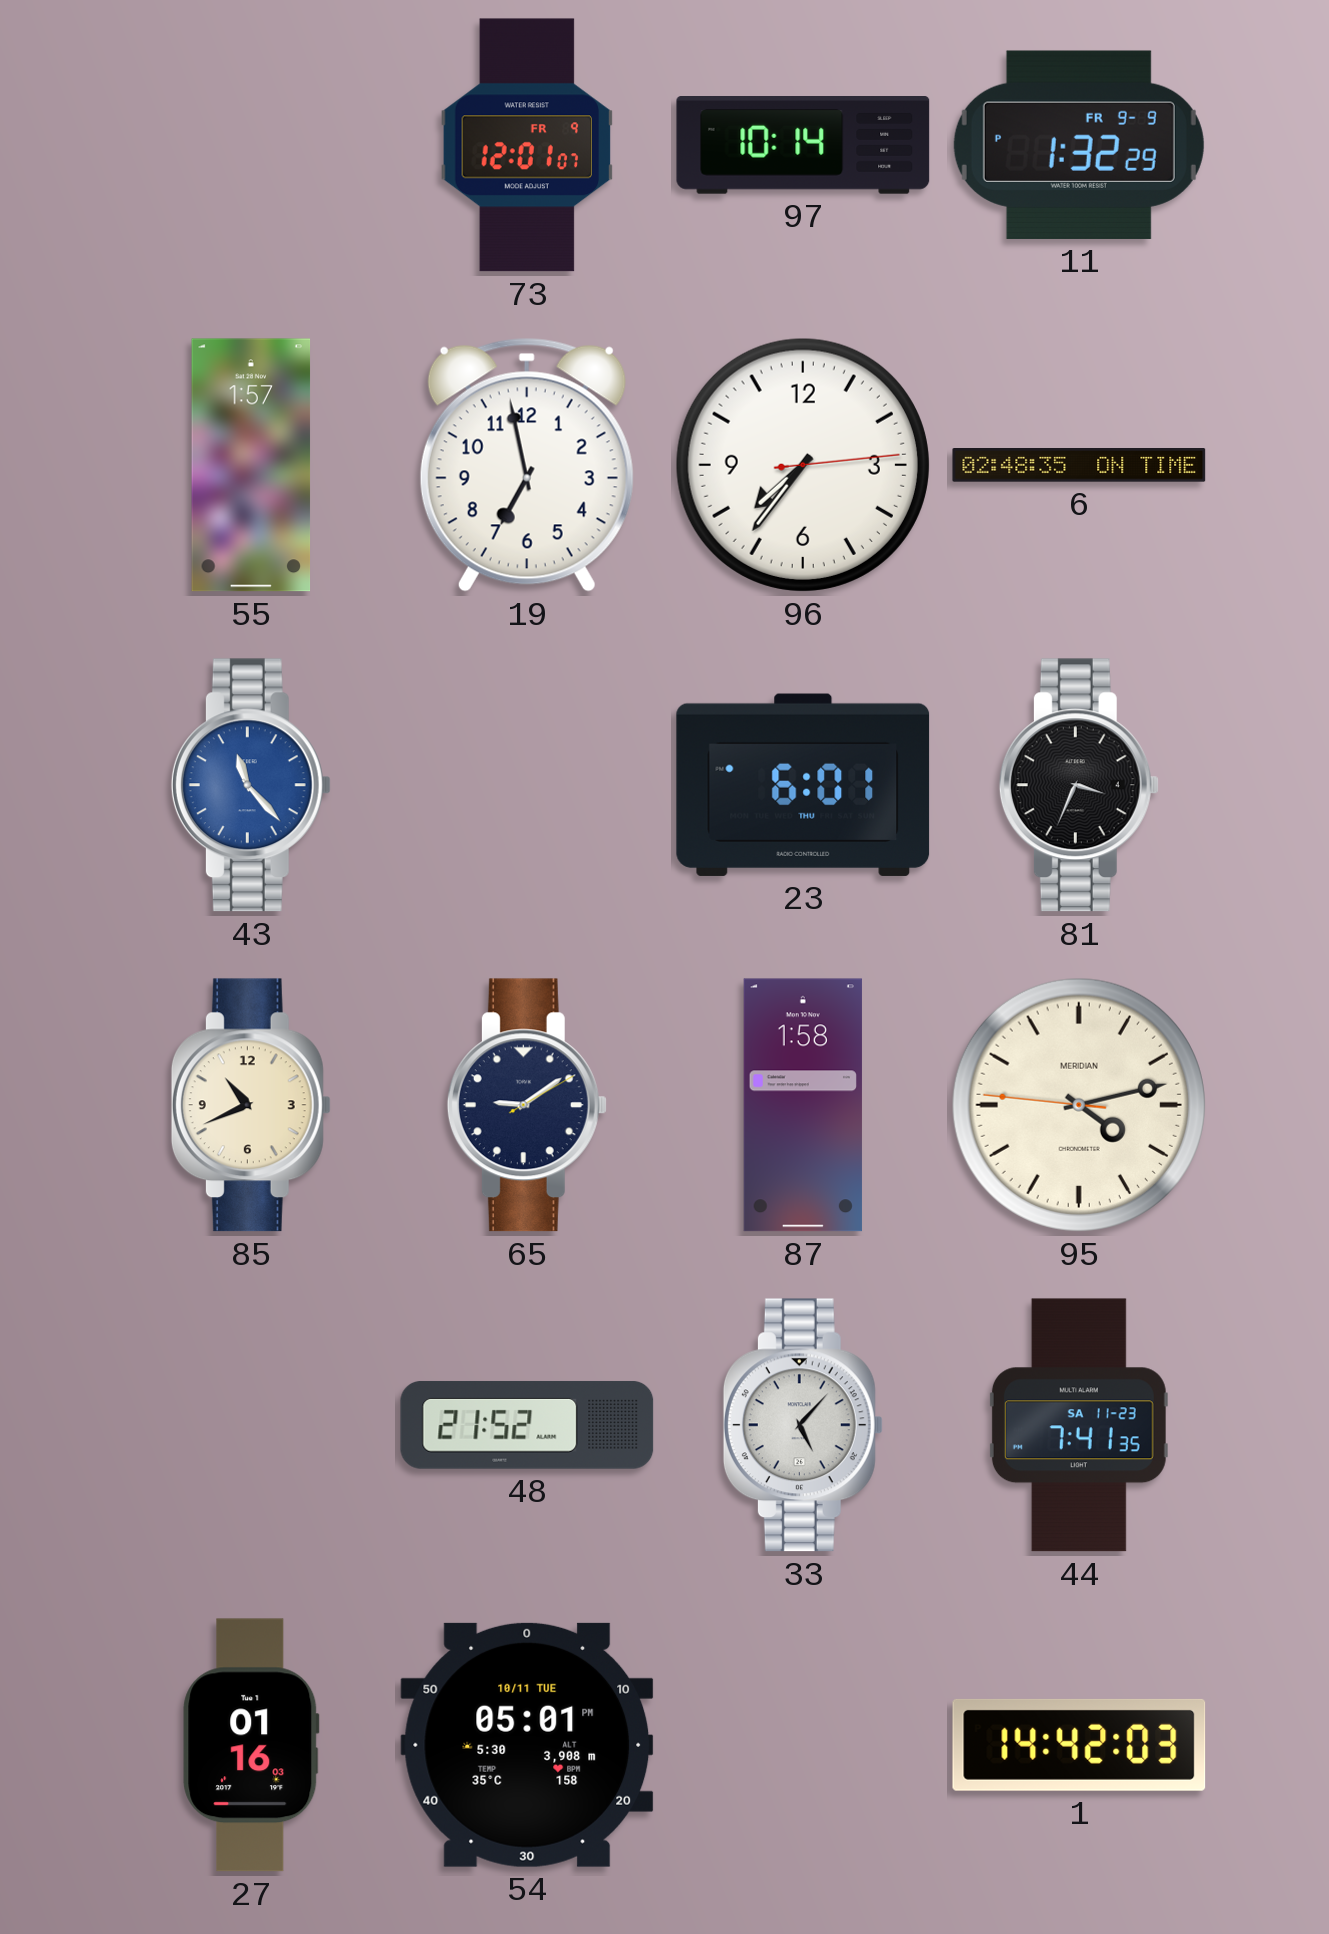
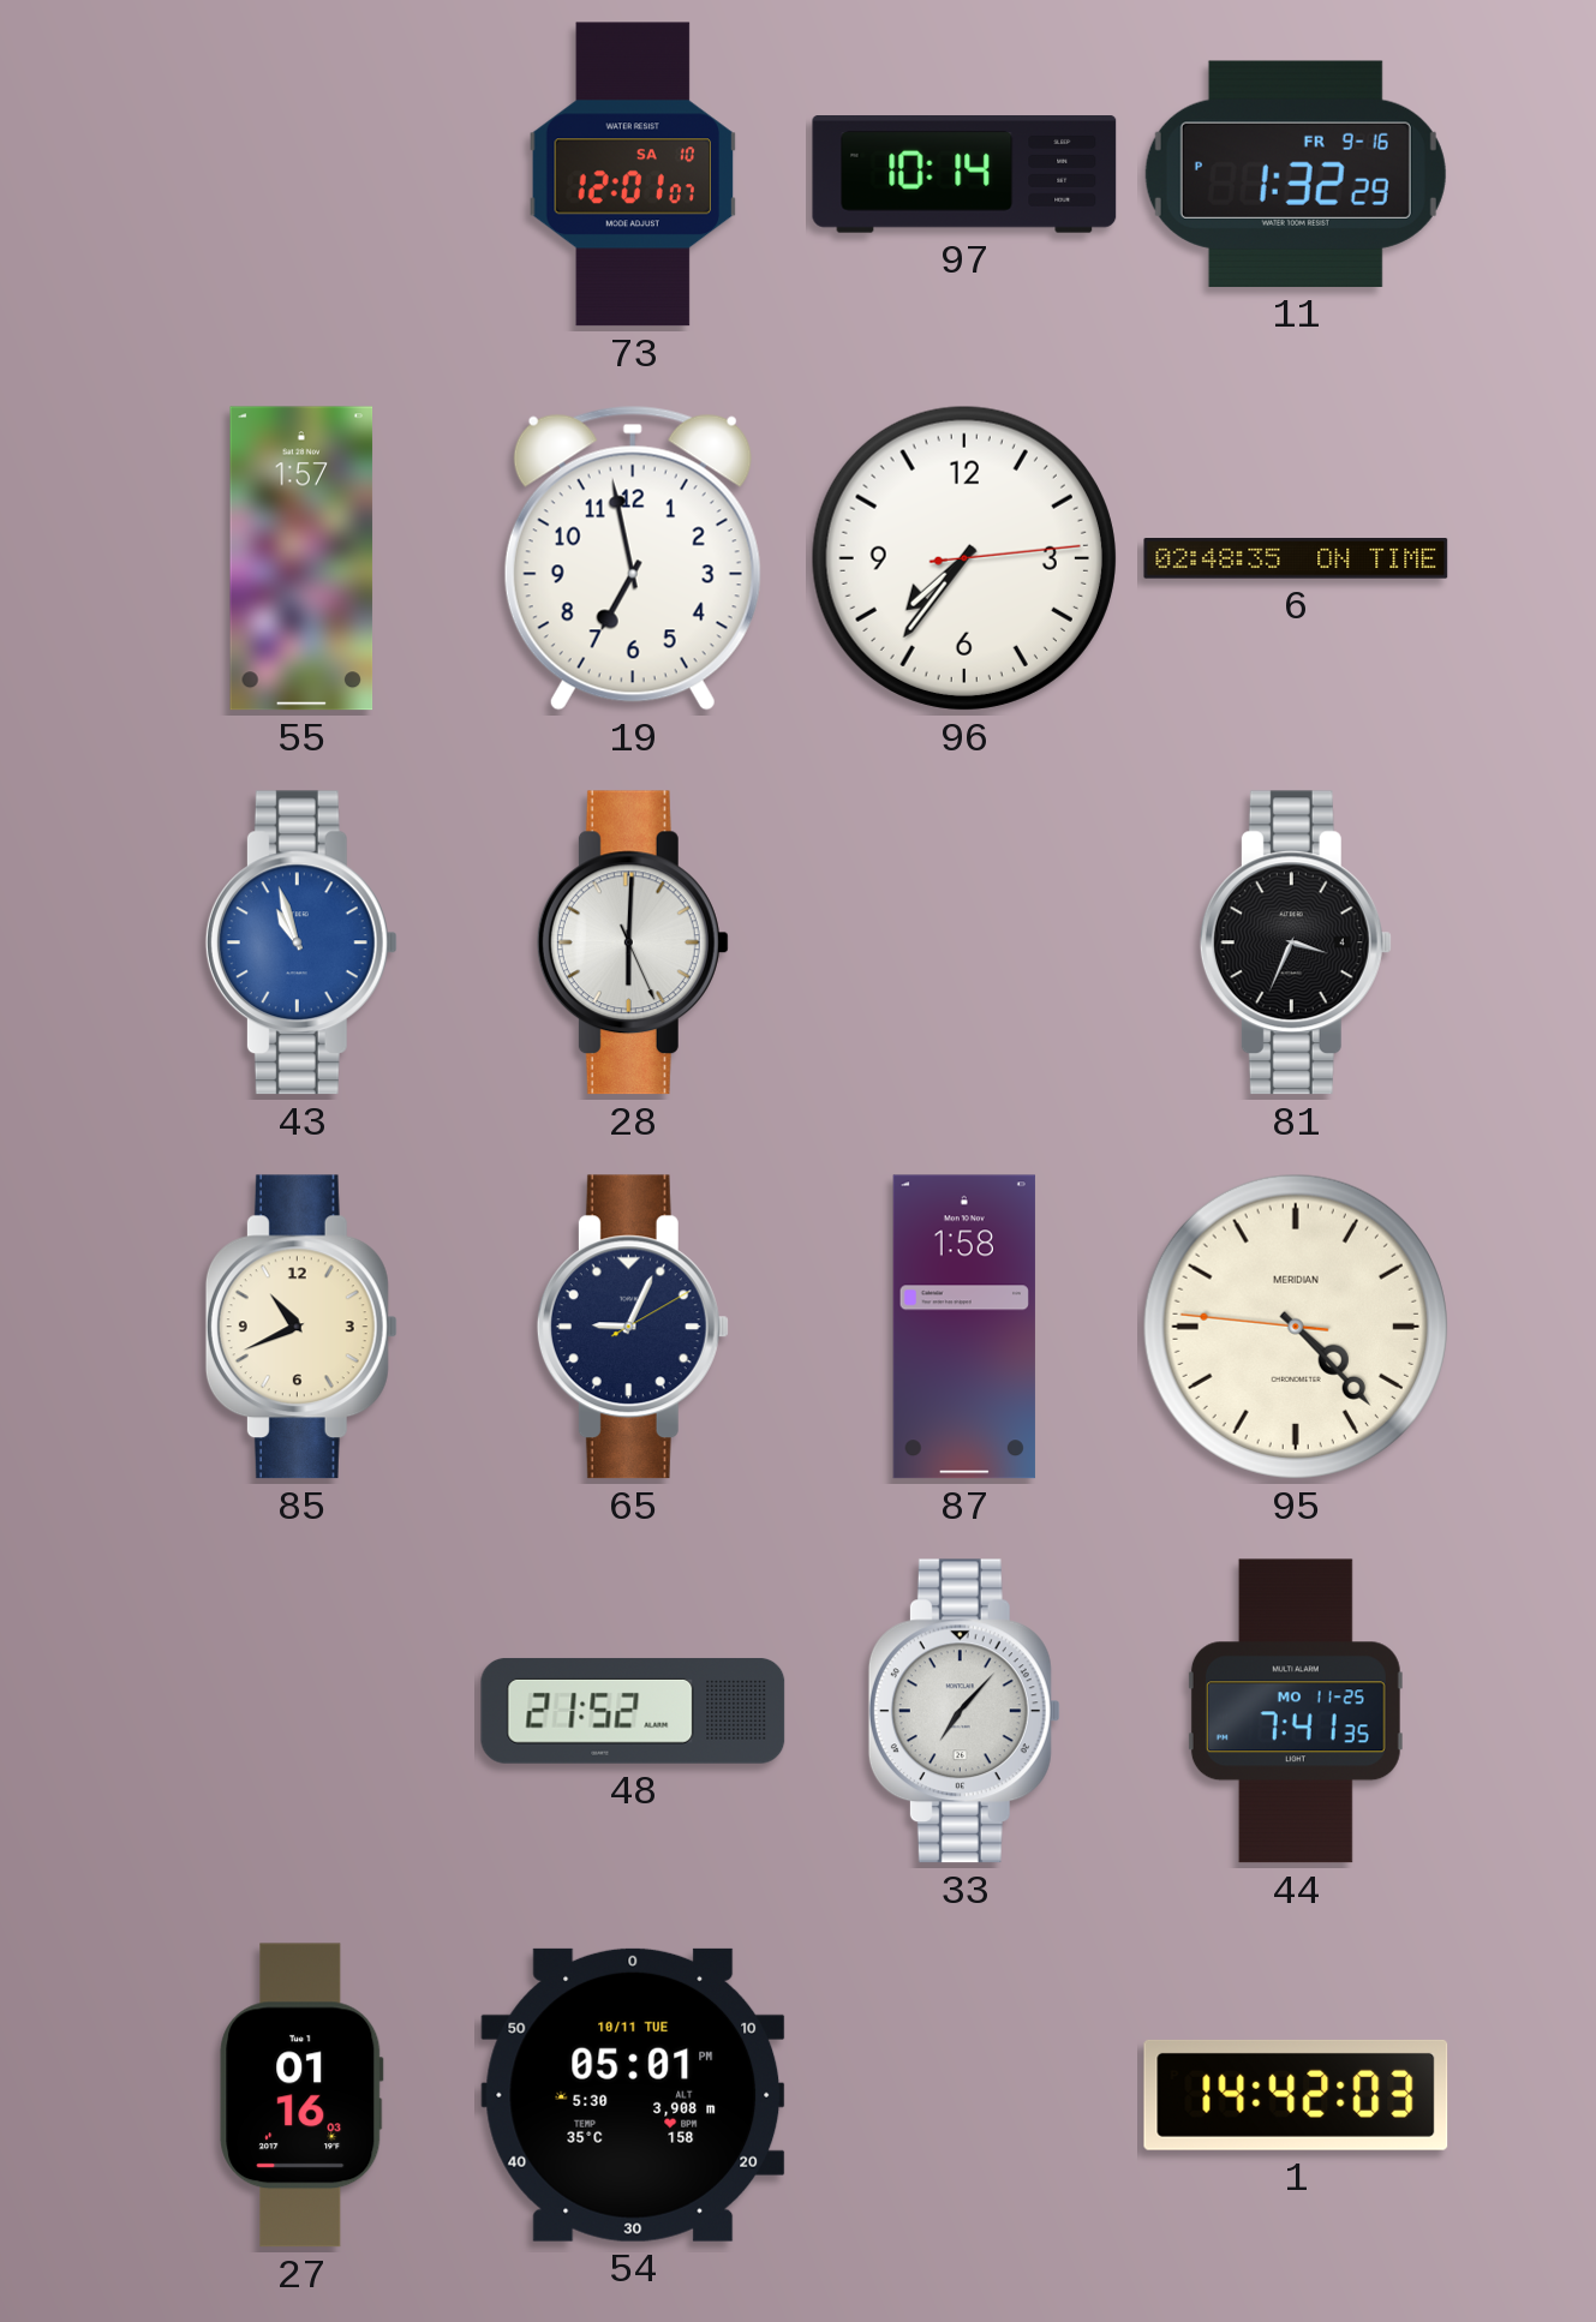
73 date: FR 9 -> SA 10
11 date: FR 9-9 -> FR 9-16
43: 11:23 -> 10:57
28: none -> 6:00
23: 6:01 -> none
65: 9:09 -> 9:04
95: 4:12 -> 4:22
33: 5:07 -> 7:07
44 date: SA 11-23 -> MO 11-25
